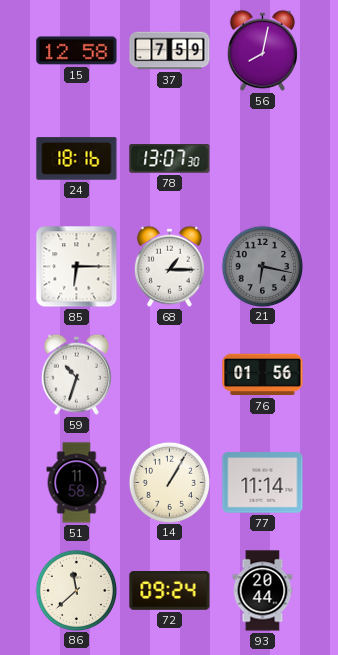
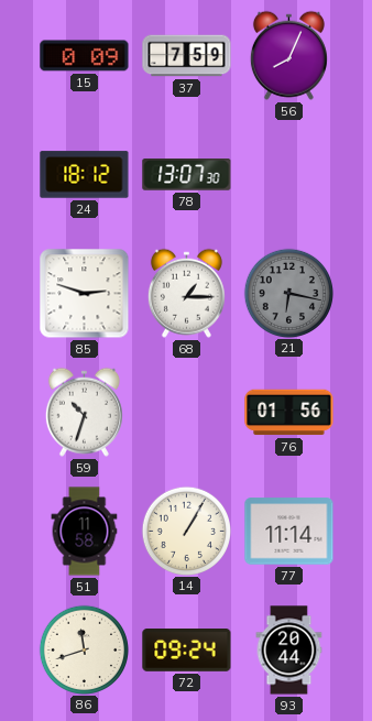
15: 12:58 -> 0:09
56: 8:02 -> 8:04
24: 18:16 -> 18:12
85: 6:15 -> 2:48
86: 11:38 -> 11:42
